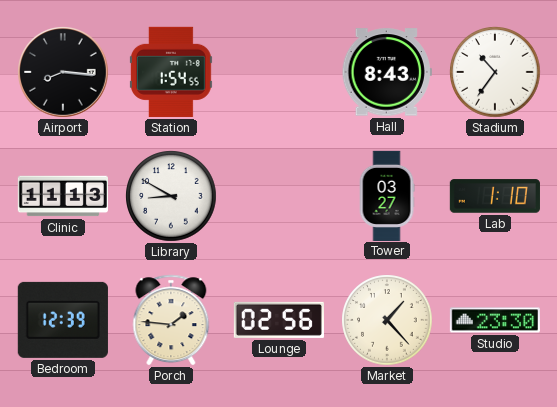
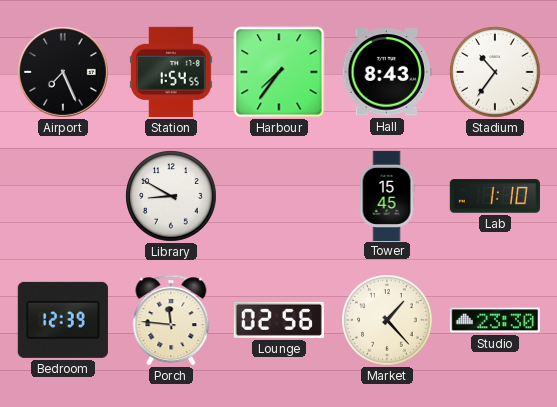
Airport: 8:16 -> 7:26
Harbour: none -> 7:36
Clinic: 11:13 -> none
Tower: 03:27 -> 15:45
Porch: 1:46 -> 11:46
